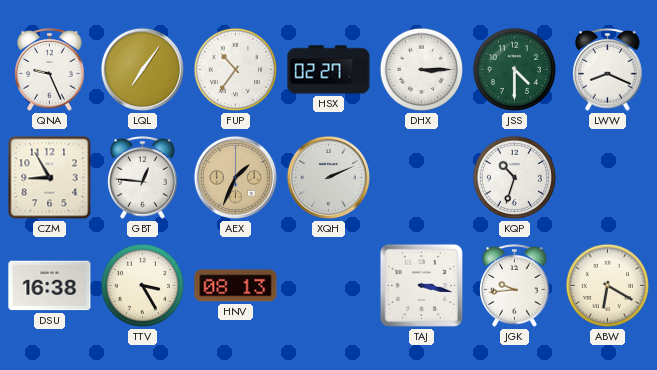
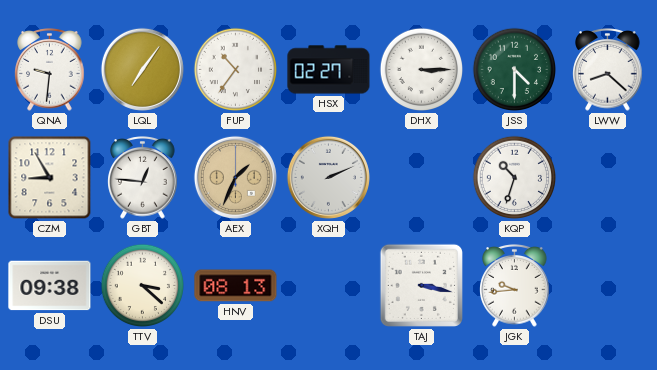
QNA: 9:26 -> 9:31
LWW: 8:19 -> 8:22
DSU: 16:38 -> 09:38
TTV: 3:25 -> 3:22
ABW: 6:20 -> none
